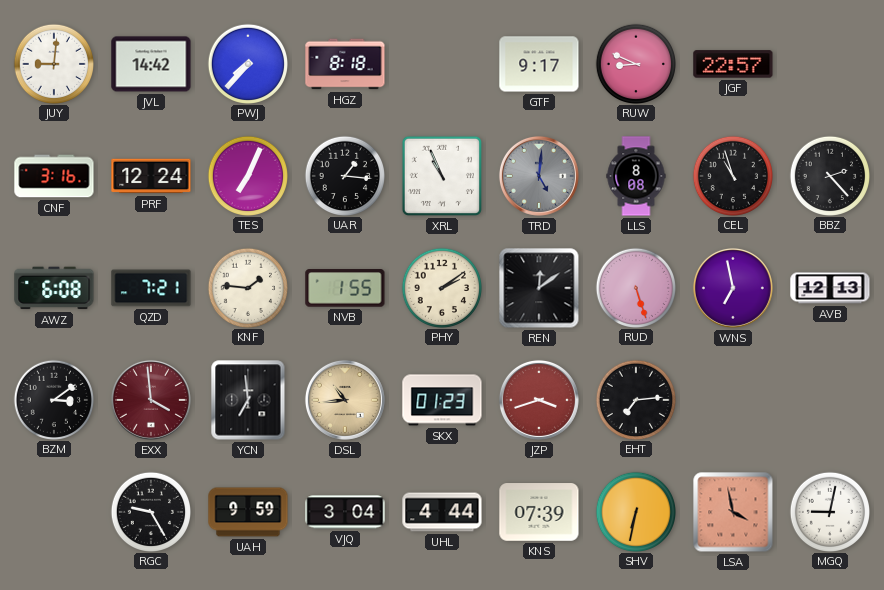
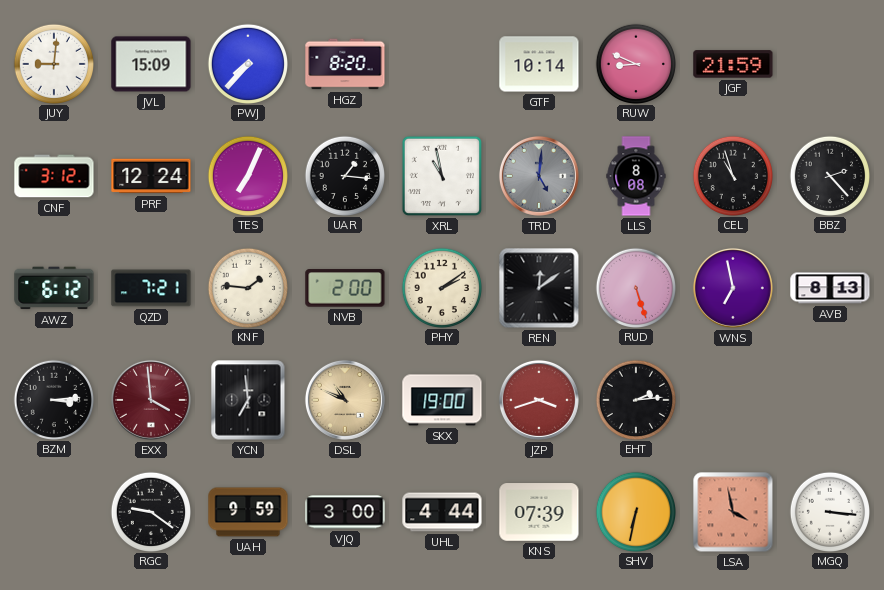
JVL: 14:42 -> 15:09
HGZ: 8:18 -> 8:20
GTF: 9:17 -> 10:14
JGF: 22:57 -> 21:59
CNF: 3:16 -> 3:12
XRL: 10:56 -> 10:58
AWZ: 6:08 -> 6:12
NVB: 1:55 -> 2:00
AVB: 12:13 -> 8:13
BZM: 3:09 -> 3:14
DSL: 10:44 -> 10:49
SKX: 01:23 -> 19:00
EHT: 7:14 -> 2:14
RGC: 9:25 -> 9:21
VJQ: 3:04 -> 3:00
MGQ: 9:02 -> 3:16
